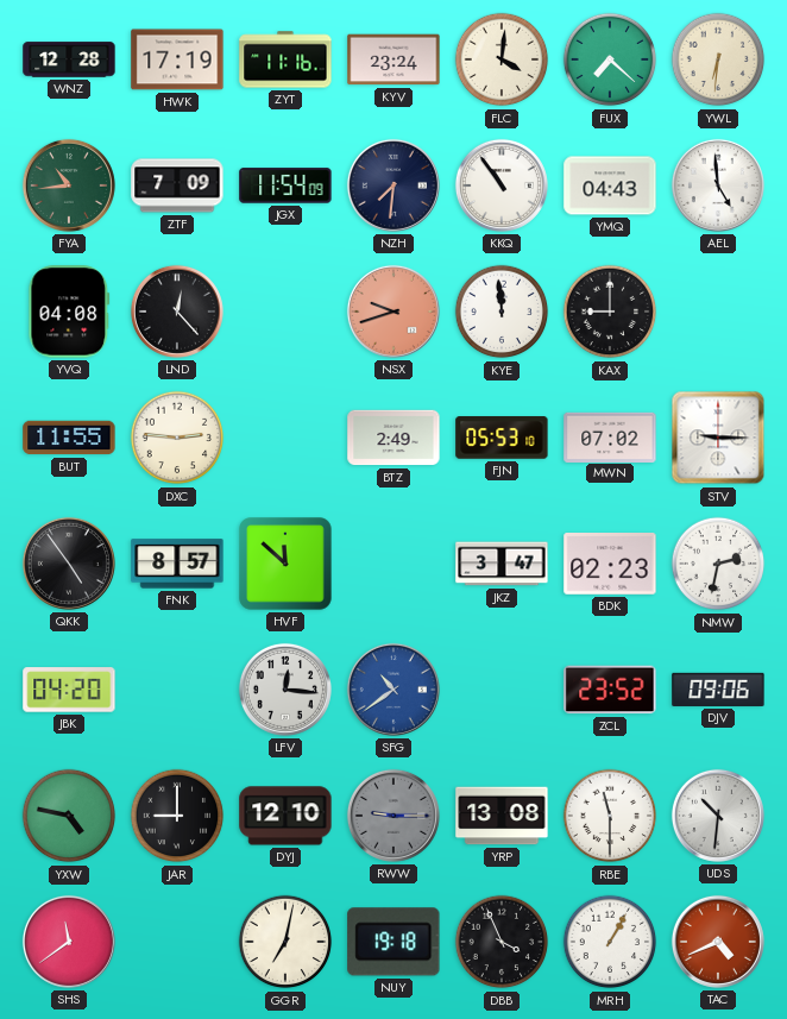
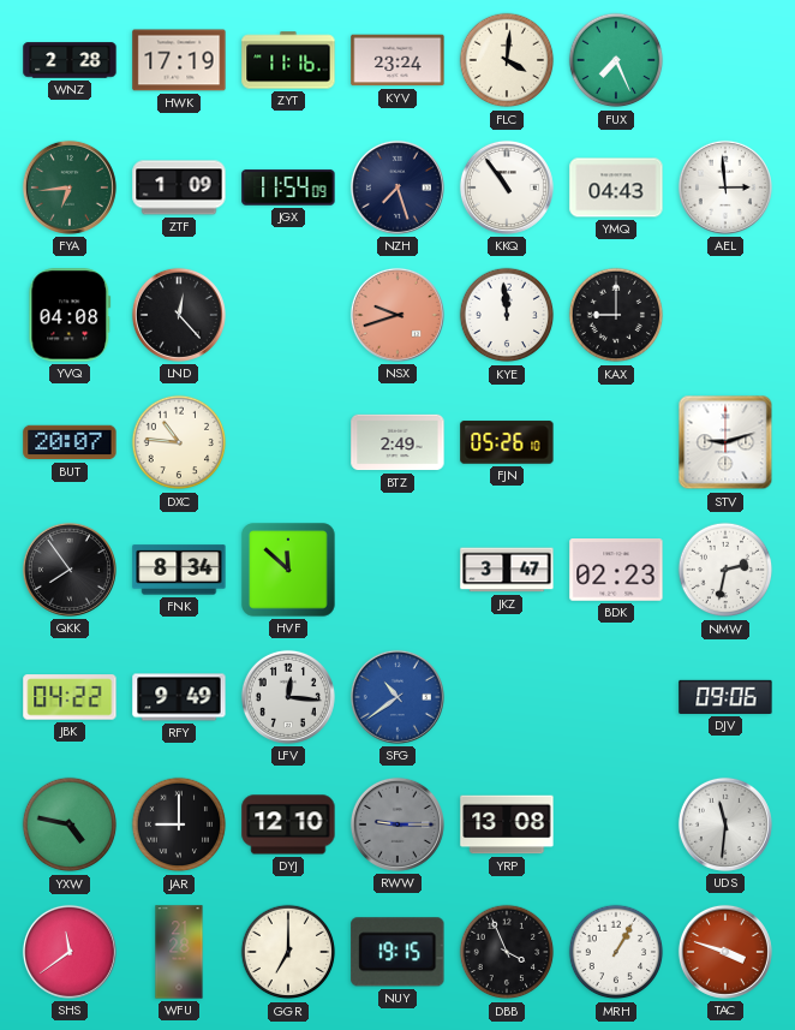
WNZ: 12:28 -> 2:28
FUX: 7:22 -> 7:26
YWL: 6:31 -> none
FYA: 10:44 -> 6:44
ZTF: 7:09 -> 1:09
NZH: 7:31 -> 7:27
AEL: 4:59 -> 2:59
BUT: 11:55 -> 20:07
DXC: 2:46 -> 10:46
FJN: 05:53 -> 05:26
MWN: 07:02 -> none
STV: 9:15 -> 9:12
QKK: 4:54 -> 7:54
FNK: 8:57 -> 8:34
JBK: 04:20 -> 04:22
RFY: none -> 9:49
ZCL: 23:52 -> none
RBE: 11:30 -> none
UDS: 10:31 -> 11:31
WFU: none -> 21:28
GGR: 7:02 -> 7:00
NUY: 19:18 -> 19:15
TAC: 4:41 -> 3:48
